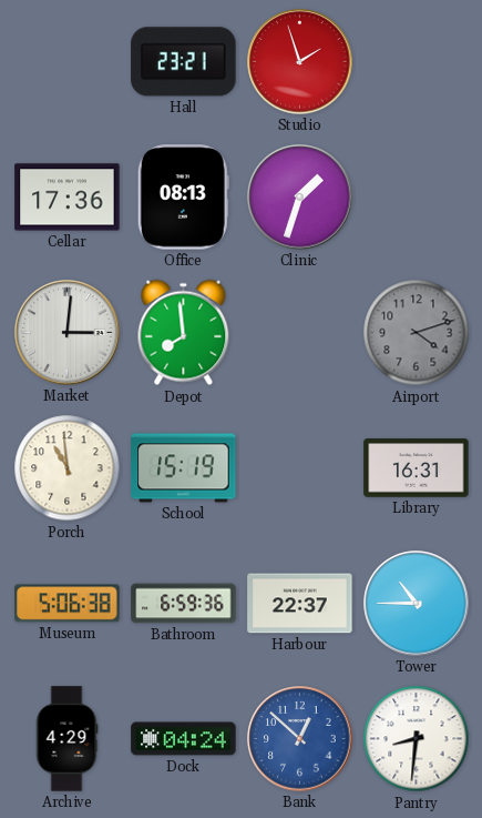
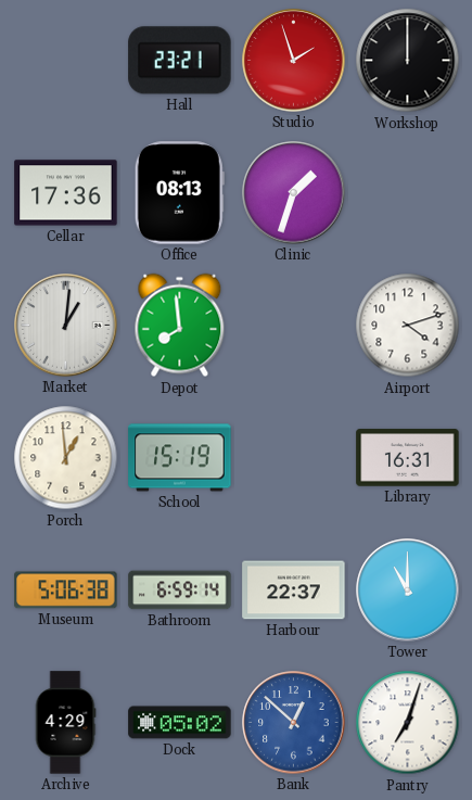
Workshop: none -> 12:00
Market: 3:01 -> 1:01
Airport dial: grey -> white
Porch: 10:59 -> 12:59
Bathroom: 6:59:36 -> 6:59:14
Tower: 10:45 -> 11:00
Dock: 04:24 -> 05:02
Pantry: 8:31 -> 7:03
